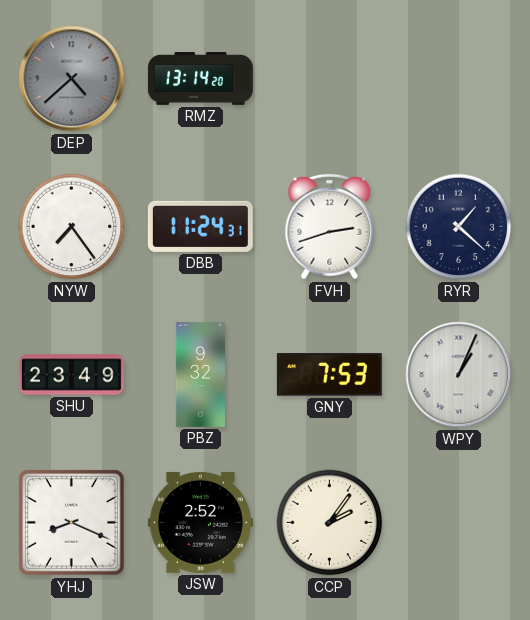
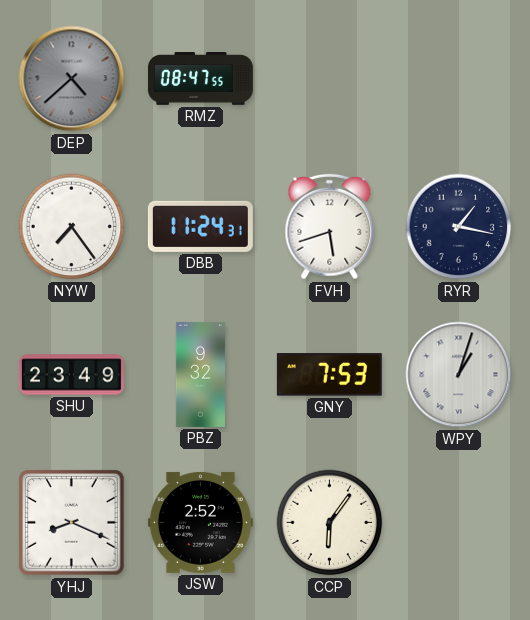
RMZ: 13:14 -> 08:47
FVH: 2:42 -> 5:42
RYR: 1:22 -> 1:17
WPY: 1:04 -> 1:03
CCP: 2:06 -> 6:06
